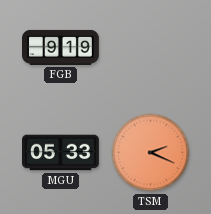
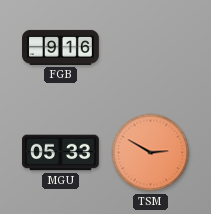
FGB: 9:19 -> 9:16
TSM: 2:19 -> 2:50
